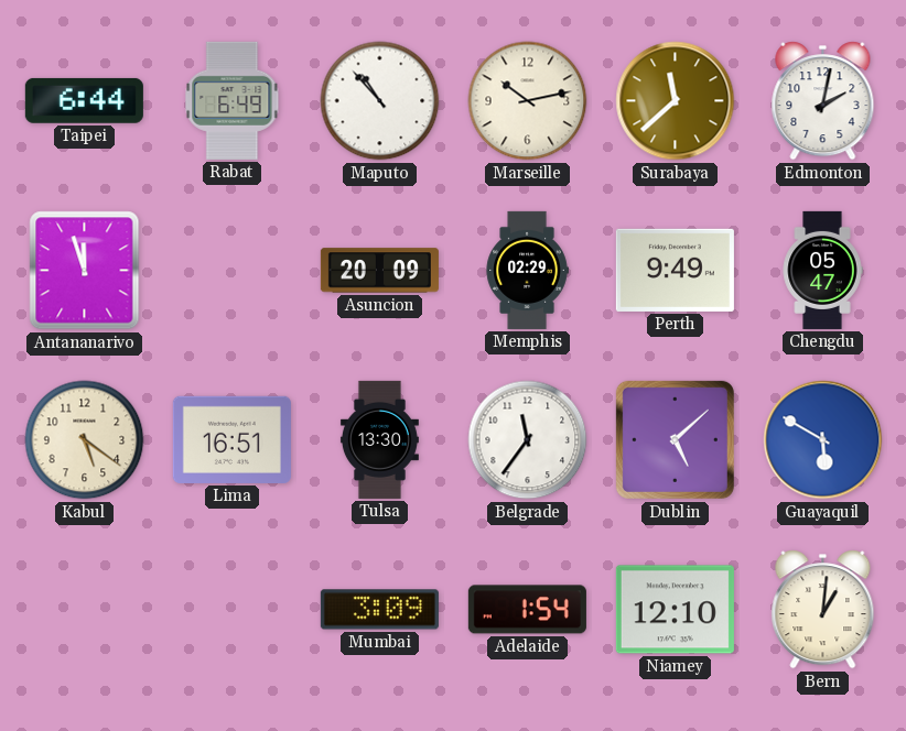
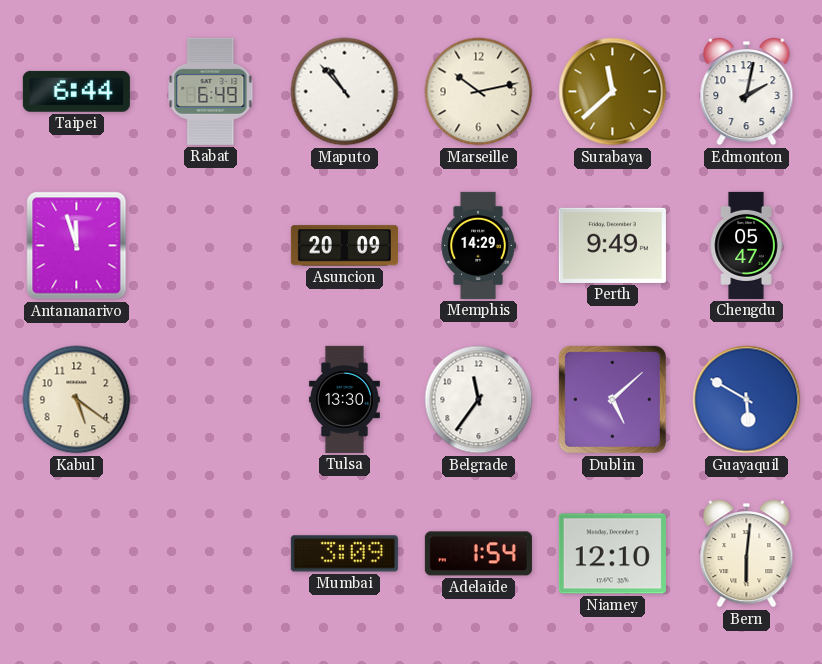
Memphis: 02:29 -> 14:29
Lima: 16:51 -> none
Bern: 1:01 -> 6:01
